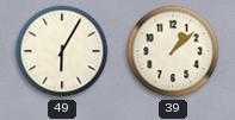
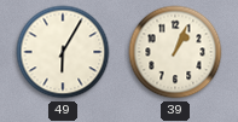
39: 1:08 -> 1:04
